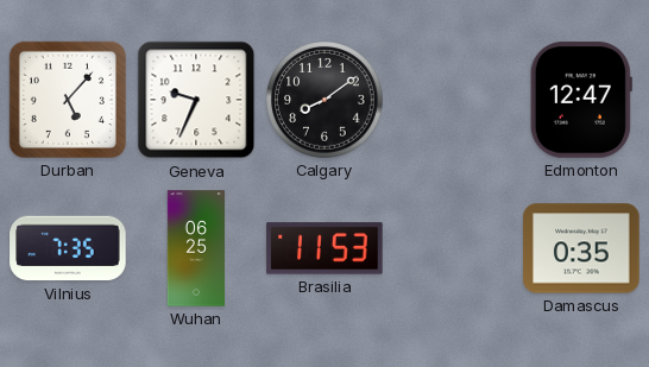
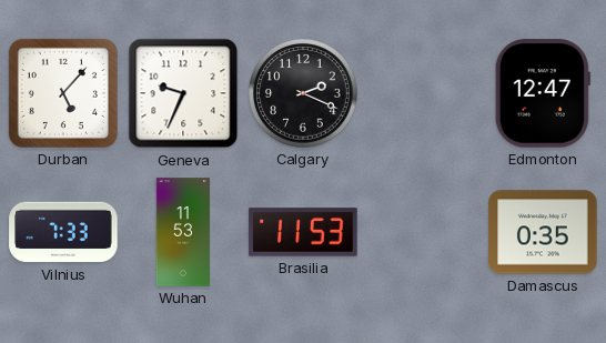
Calgary: 8:09 -> 2:19
Vilnius: 7:35 -> 7:33
Wuhan: 06:25 -> 11:53
